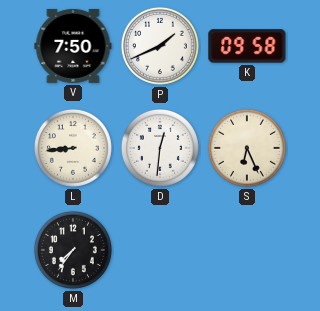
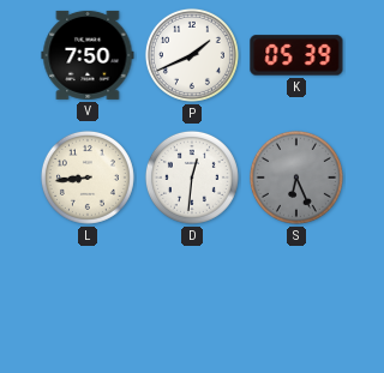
K: 09:58 -> 05:39
S dial: cream -> grey
M: 7:36 -> none
